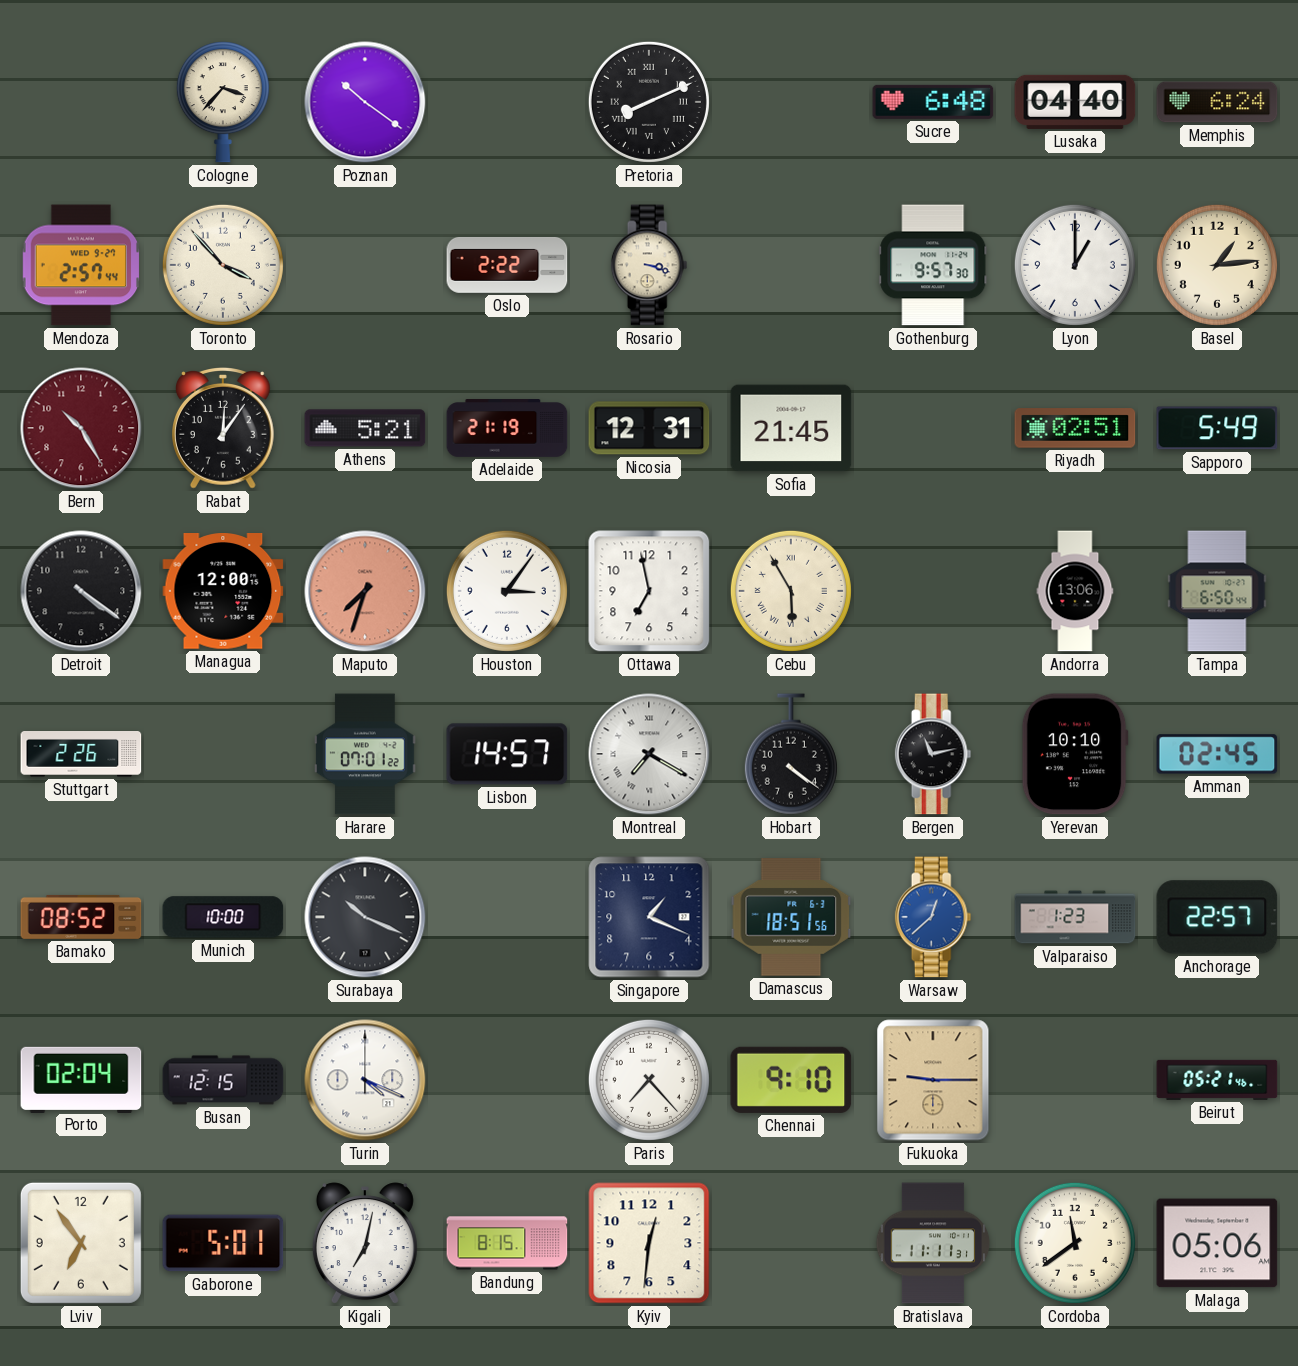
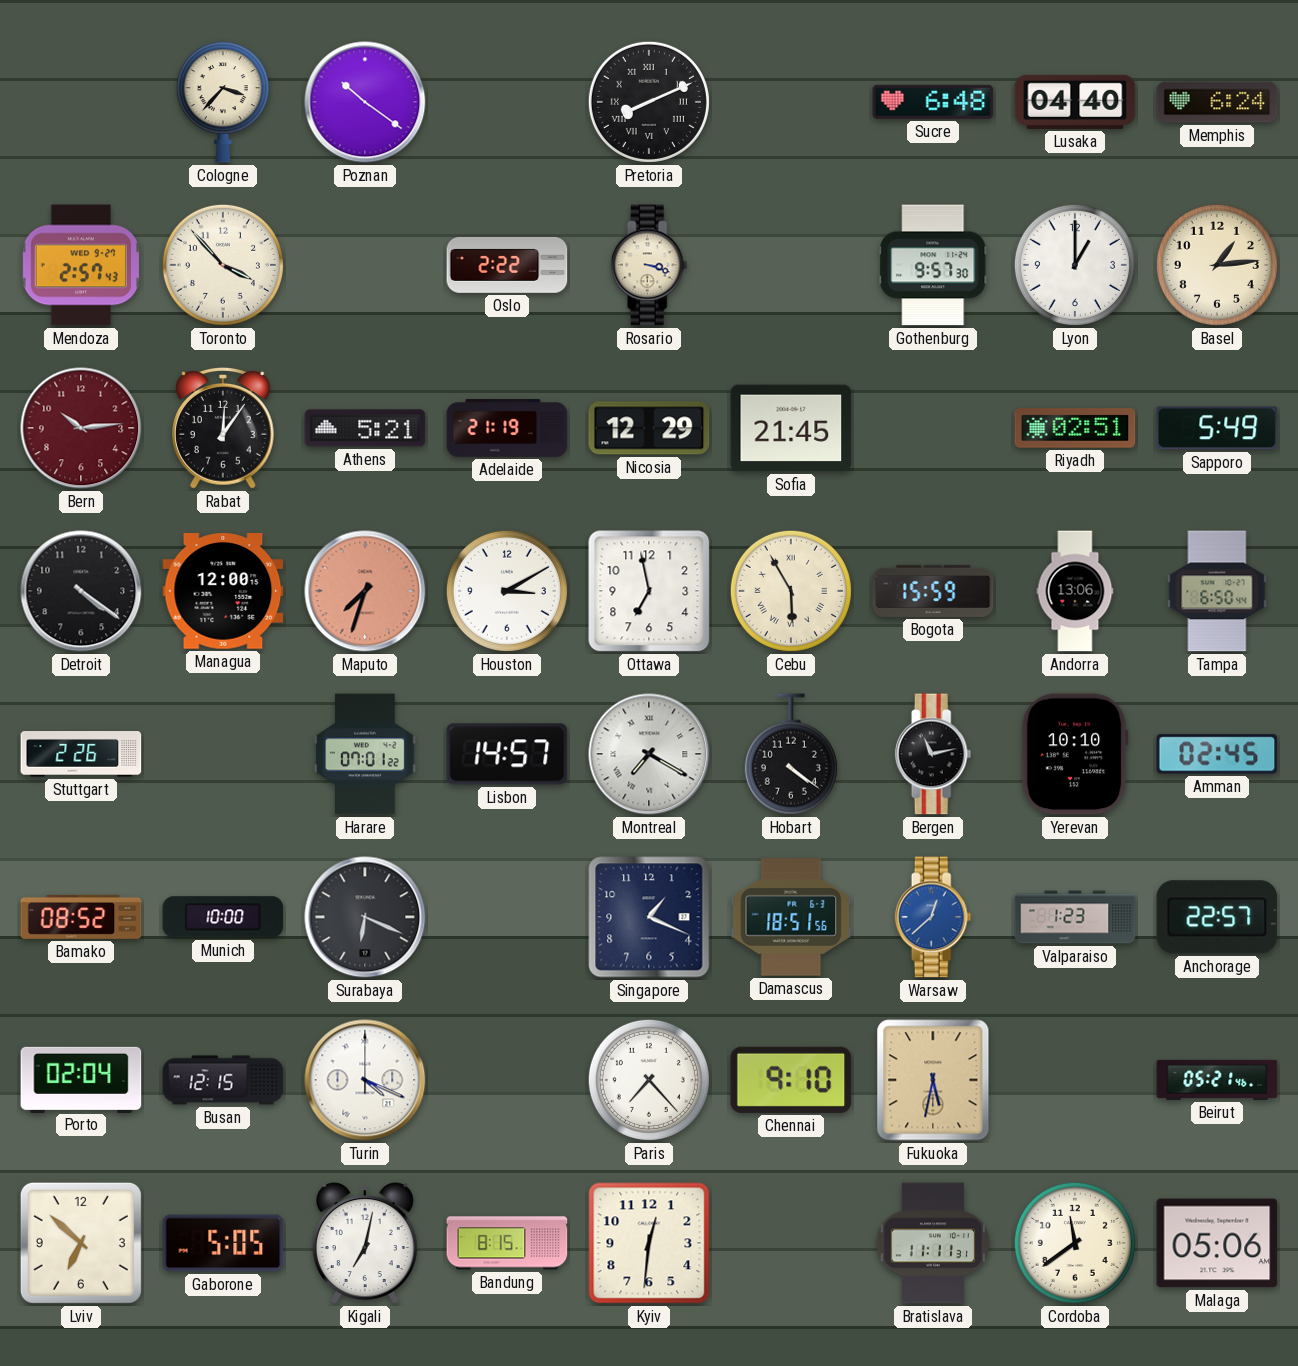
Mendoza: 2:57:44 -> 2:57:43
Bern: 10:25 -> 10:14
Nicosia: 12:31 -> 12:29
Houston: 3:06 -> 3:10
Bogota: none -> 15:59
Surabaya: 10:19 -> 6:19
Fukuoka: 9:15 -> 5:32
Lviv: 6:54 -> 6:52
Gaborone: 5:01 -> 5:05
